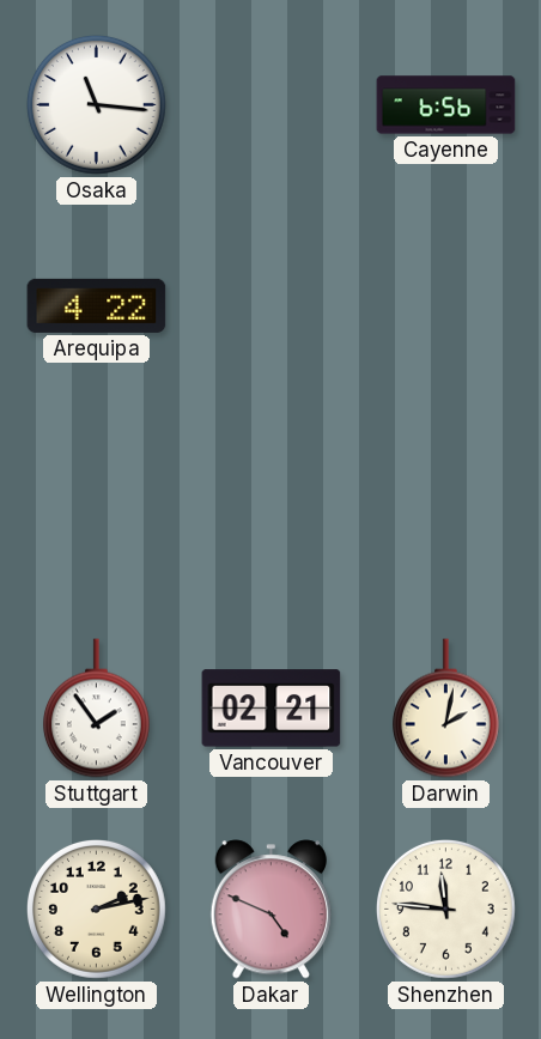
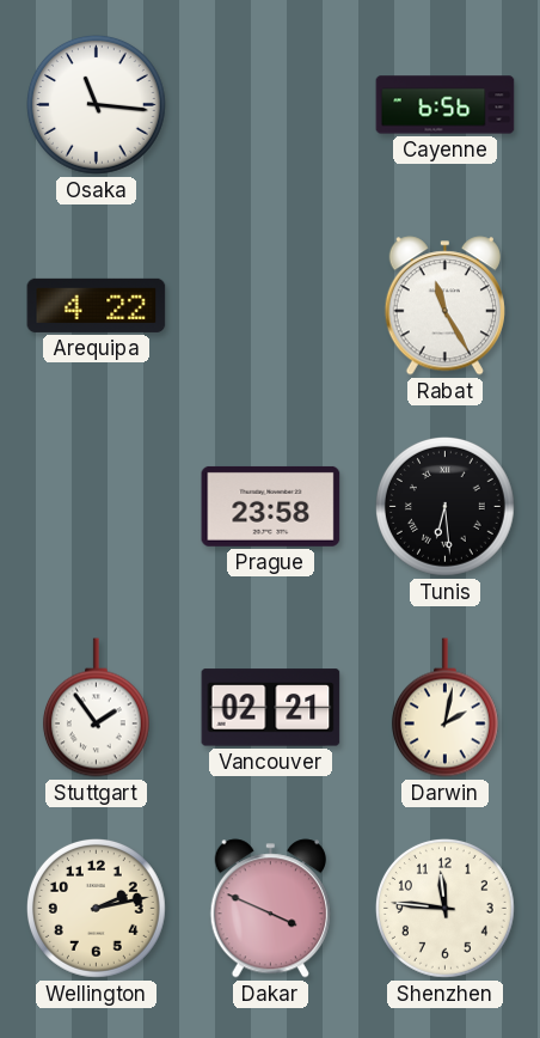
Rabat: none -> 11:25
Prague: none -> 23:58
Tunis: none -> 6:29
Dakar: 4:49 -> 3:49
